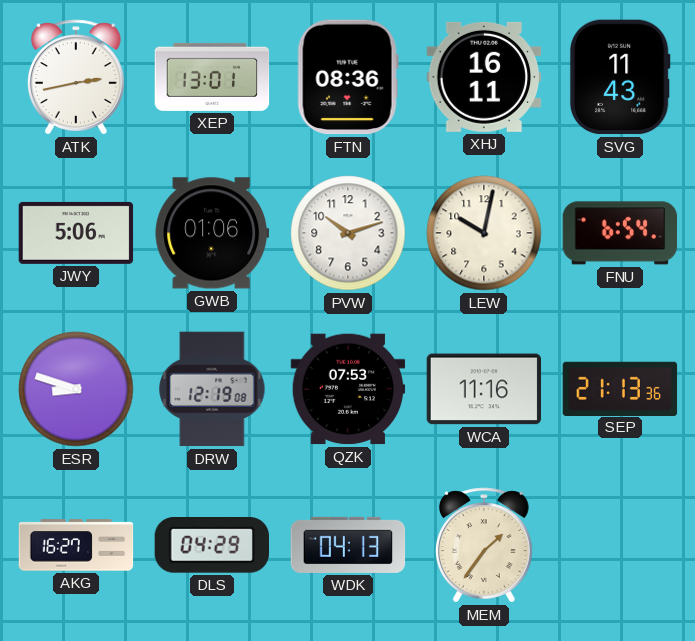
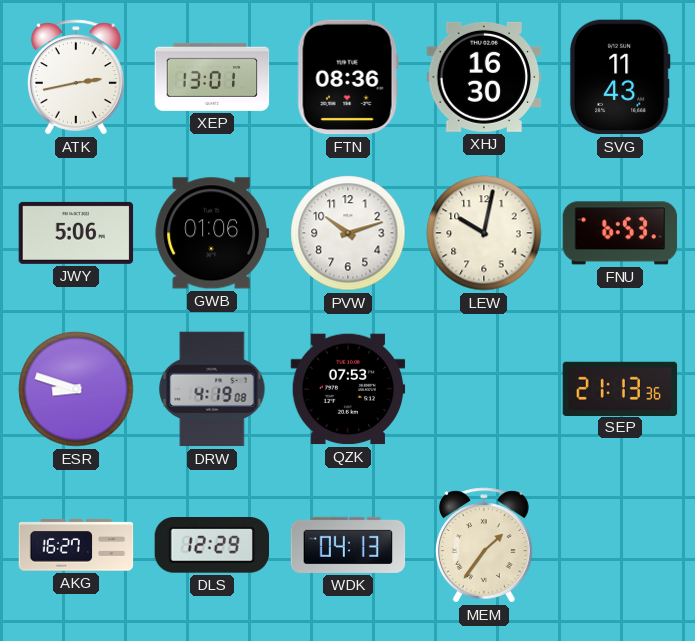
XHJ: 16:11 -> 16:30
FNU: 6:54 -> 6:53
DRW: 12:19 -> 4:19
WCA: 11:16 -> none
DLS: 04:29 -> 12:29
